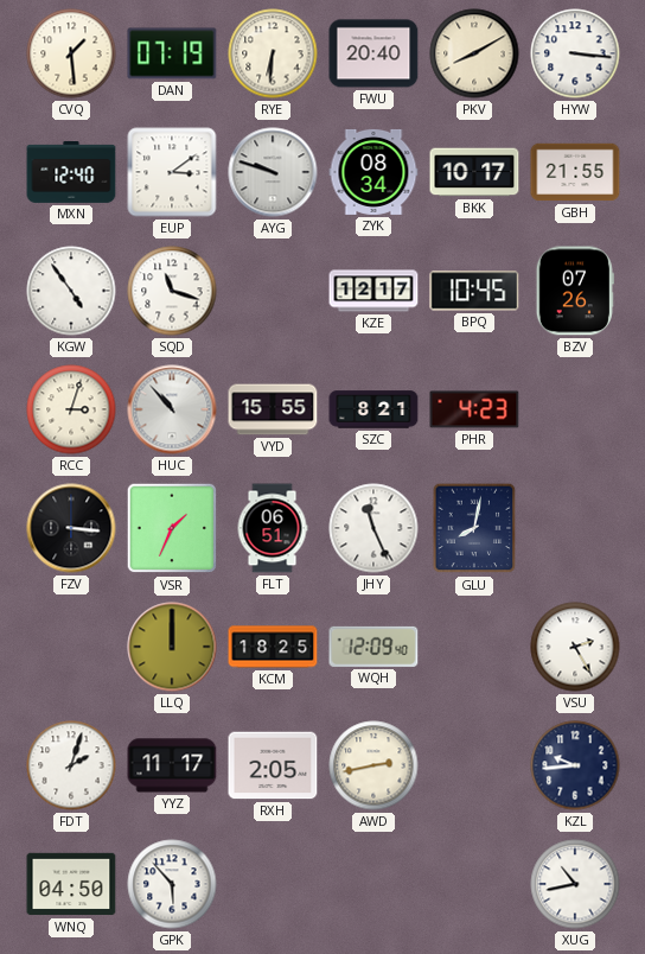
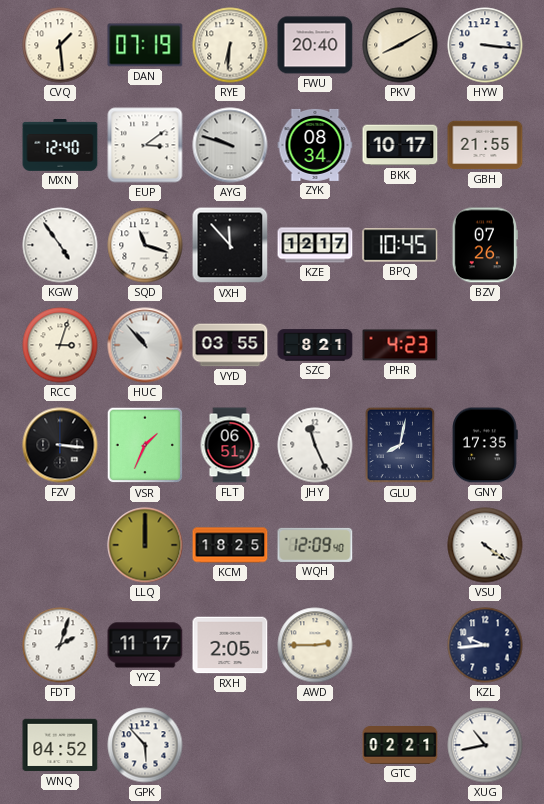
VXH: none -> 11:53
VYD: 15:55 -> 03:55
GNY: none -> 17:35
VSU: 2:25 -> 4:21
AWD: 2:43 -> 2:45
WNQ: 04:50 -> 04:52
GTC: none -> 02:21
